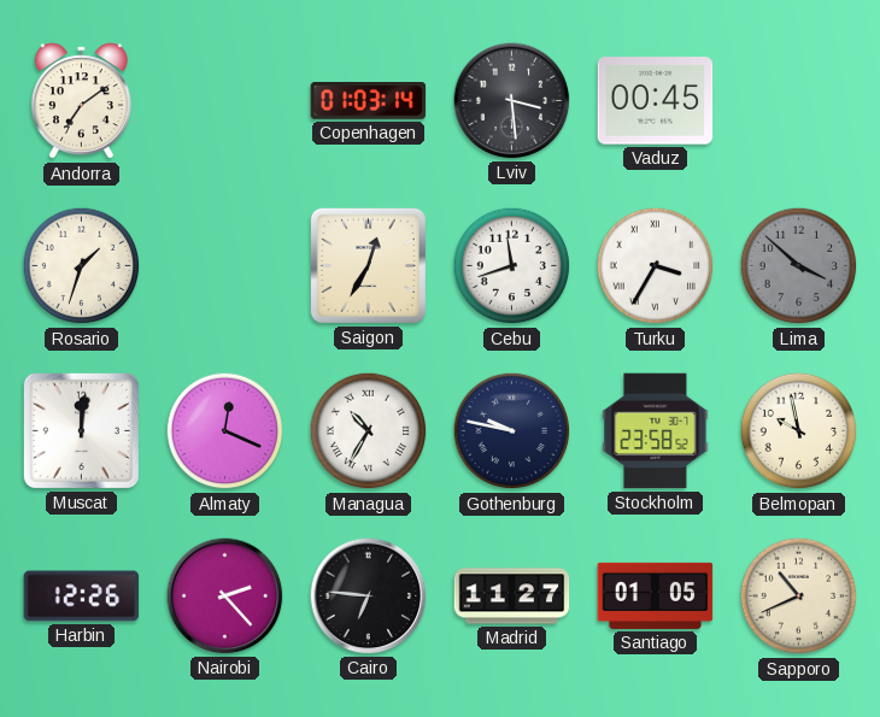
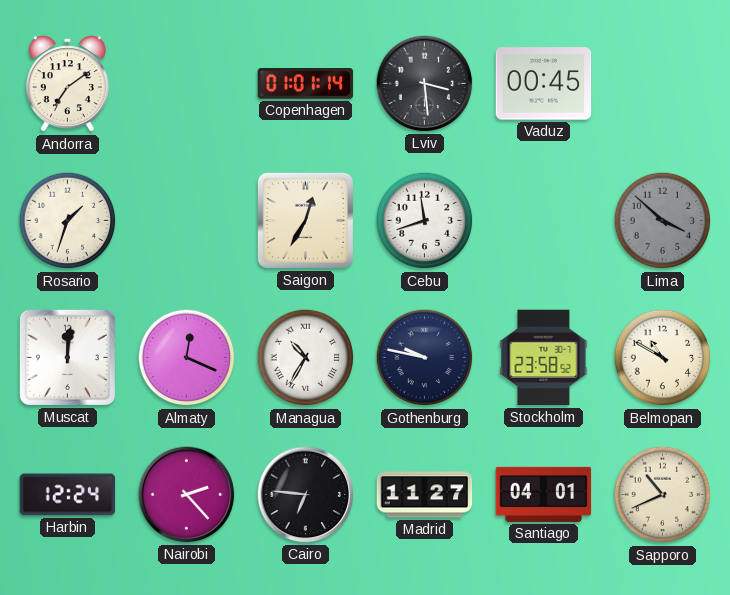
Copenhagen: 01:03 -> 01:01
Turku: 3:35 -> none
Belmopan: 9:58 -> 10:50
Harbin: 12:26 -> 12:24
Santiago: 01:05 -> 04:01
